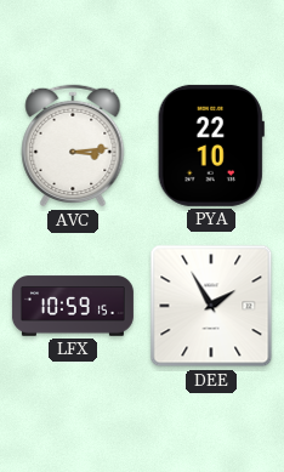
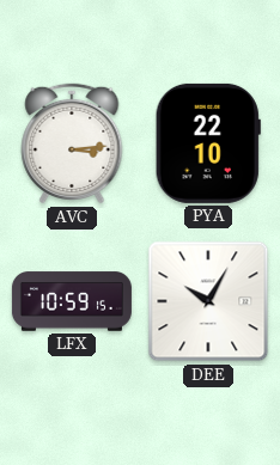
DEE: 1:55 -> 10:05
